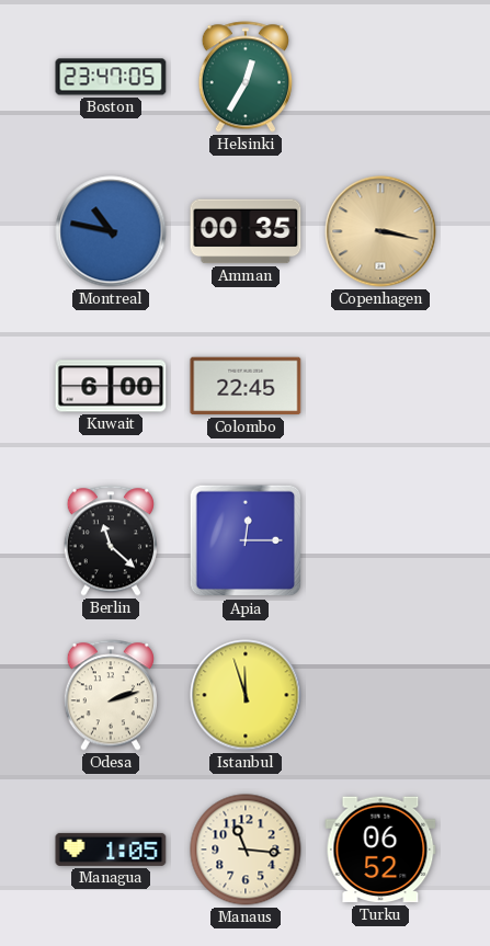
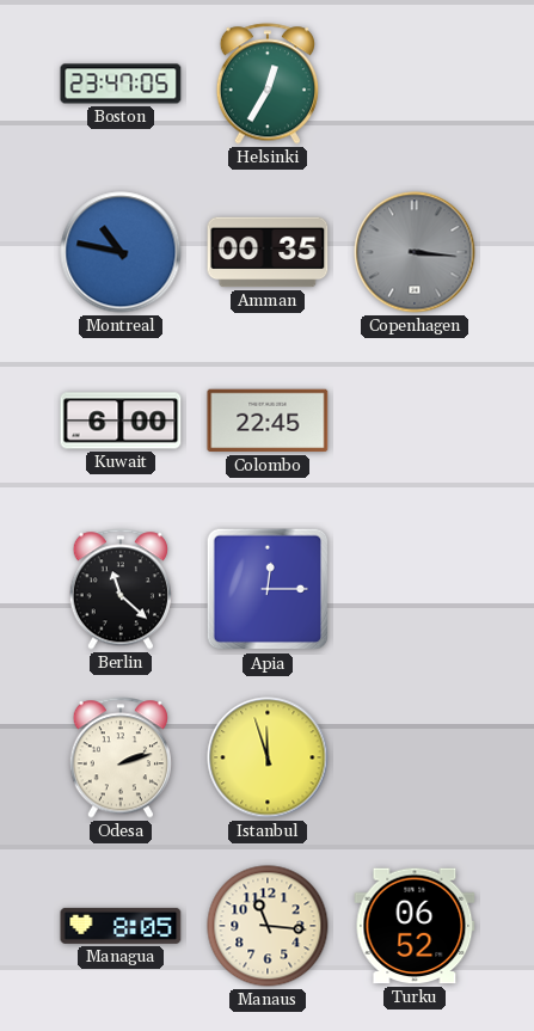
Copenhagen: 3:17 -> 3:16
Copenhagen dial: champagne -> grey
Managua: 1:05 -> 8:05
